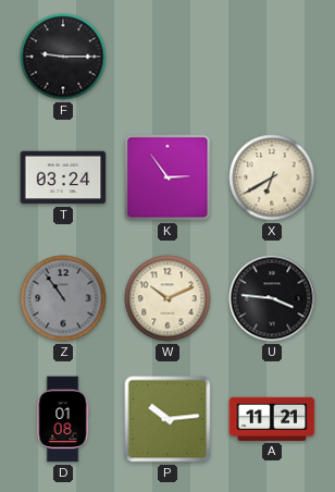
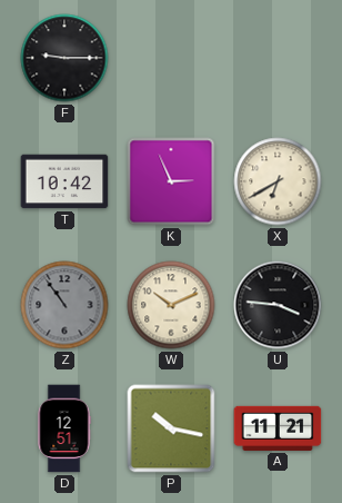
T: 03:24 -> 10:42
K: 2:54 -> 2:56
D: 01:08 -> 12:51
P: 10:14 -> 10:17
